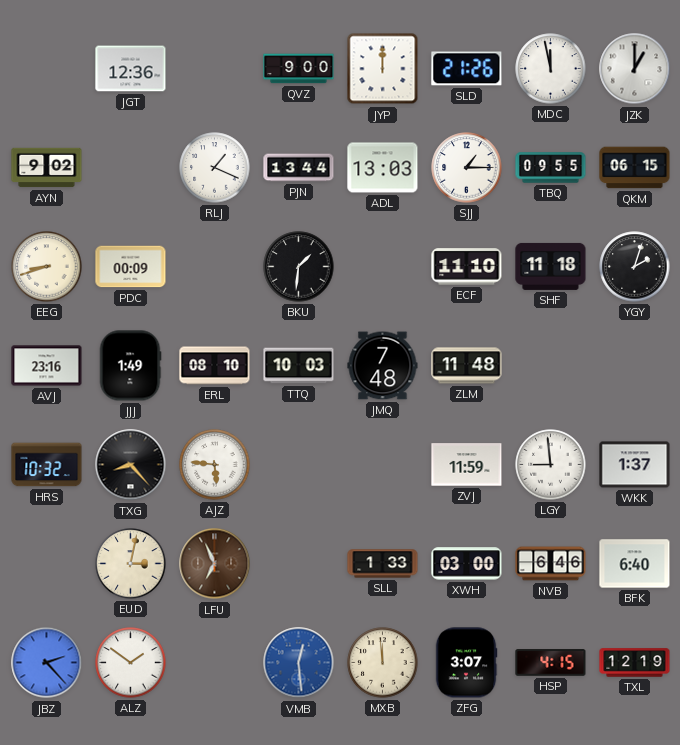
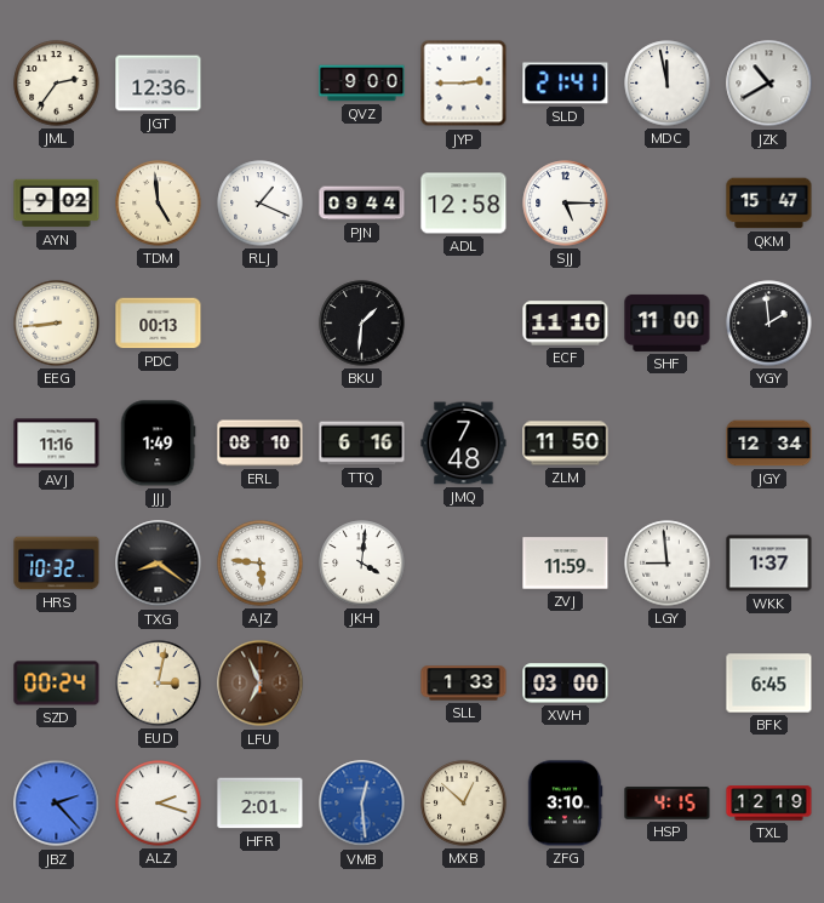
JML: none -> 2:36
JYP: 12:00 -> 2:45
SLD: 21:26 -> 21:41
JZK: 1:00 -> 10:40
TDM: none -> 4:59
PJN: 13:44 -> 09:44
ADL: 13:03 -> 12:58
SJJ: 1:15 -> 5:15
TBQ: 09:55 -> none
QKM: 06:15 -> 15:47
EEG: 8:42 -> 8:44
PDC: 00:09 -> 00:13
SHF: 11:18 -> 11:00
YGY: 2:03 -> 1:59
AVJ: 23:16 -> 11:16
TTQ: 10:03 -> 6:16
ZLM: 11:48 -> 11:50
JGY: none -> 12:34
TXG: 8:23 -> 8:21
JKH: none -> 4:01
SZD: none -> 00:24
NVB: 6:46 -> none
BFK: 6:40 -> 6:45
ALZ: 1:51 -> 2:18
HFR: none -> 2:01
MXB: 11:59 -> 12:52
ZFG: 3:07 -> 3:10
